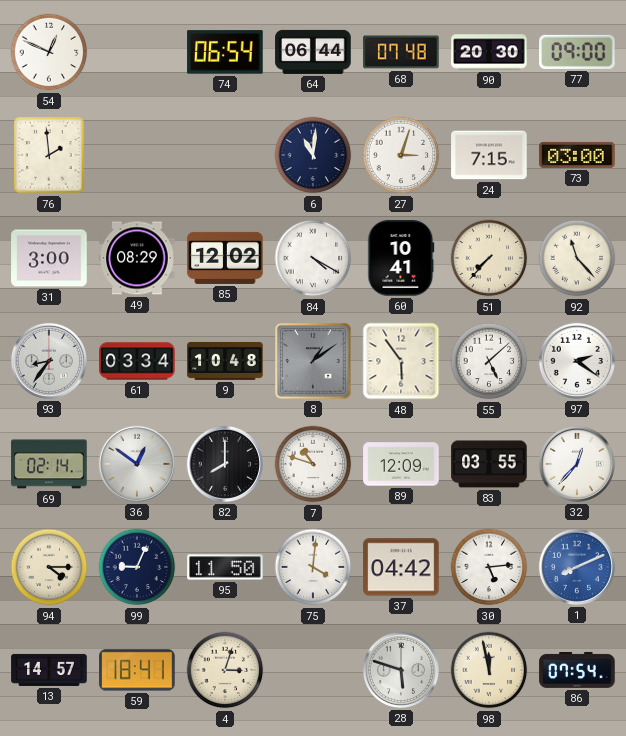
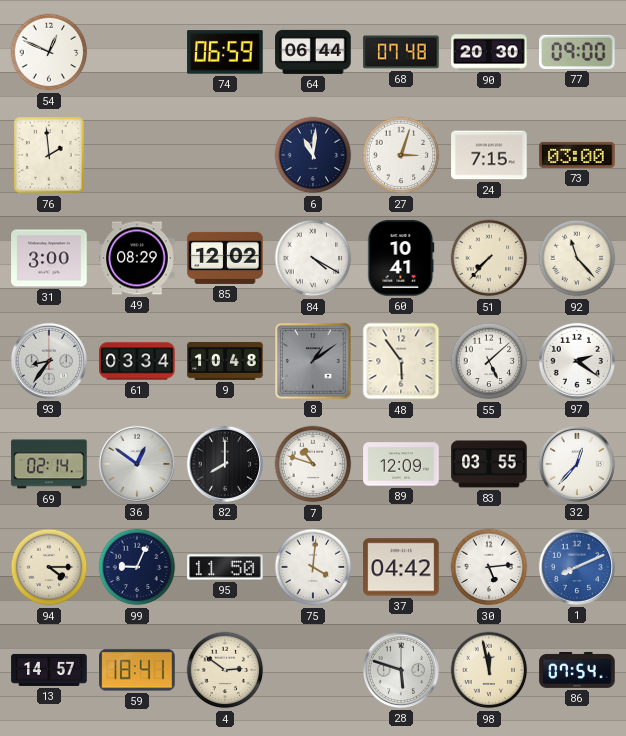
74: 06:54 -> 06:59
4: 3:03 -> 2:51
